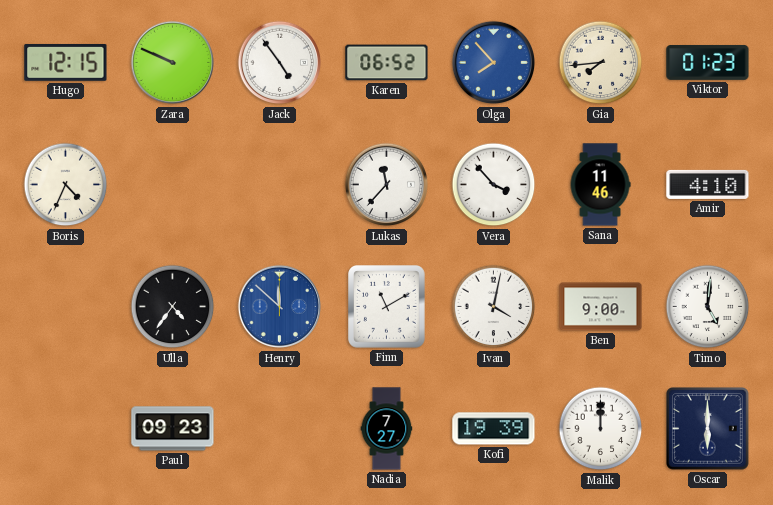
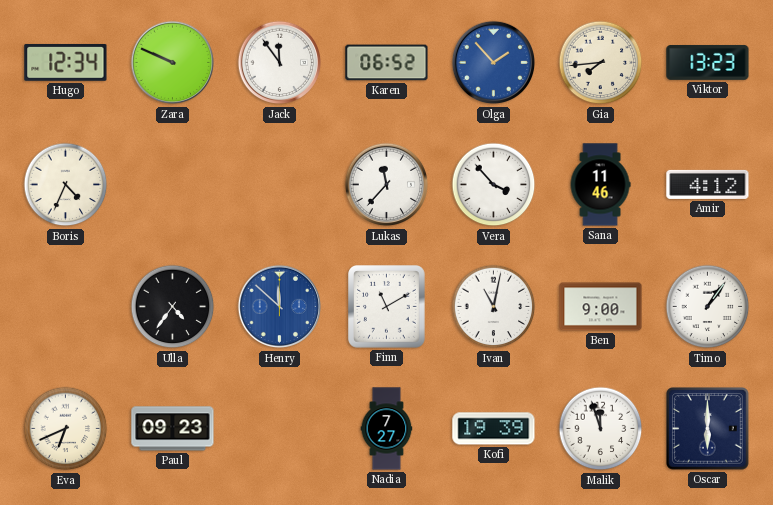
Hugo: 12:15 -> 12:34
Jack: 4:54 -> 11:54
Olga: 7:53 -> 1:53
Viktor: 01:23 -> 13:23
Amir: 4:10 -> 4:12
Ivan: 4:02 -> 11:02
Timo: 5:01 -> 1:06
Eva: none -> 6:41
Malik: 12:00 -> 11:57
